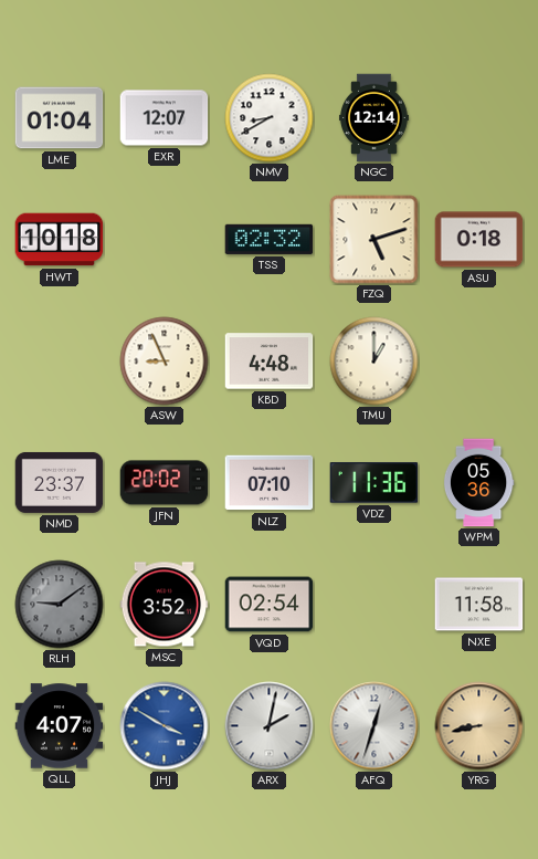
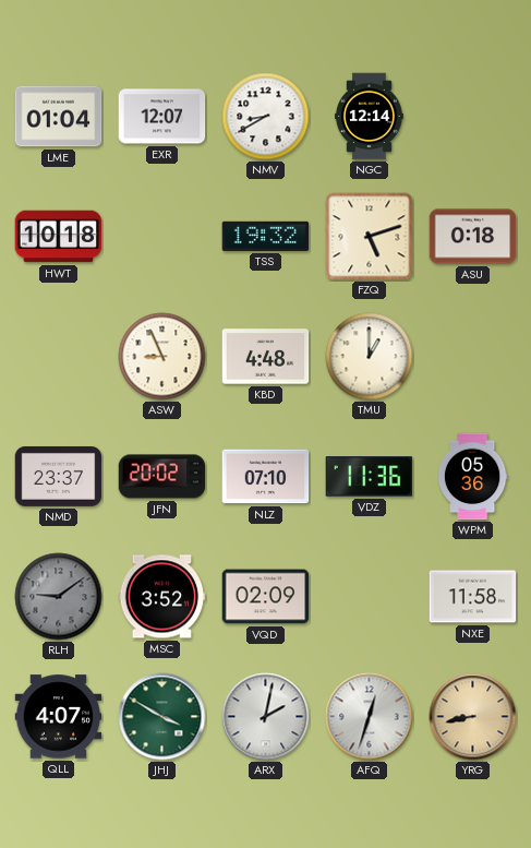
TSS: 02:32 -> 19:32
VQD: 02:54 -> 02:09
JHJ dial: blue -> green
